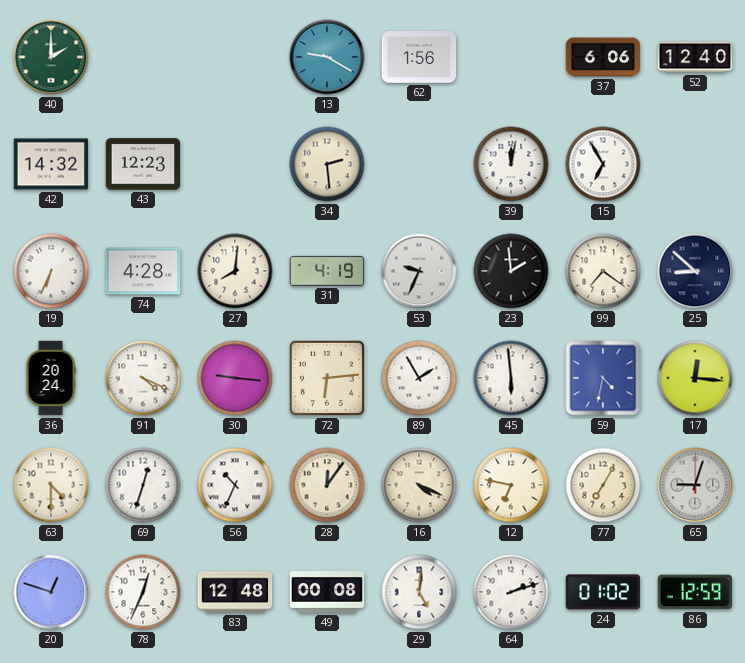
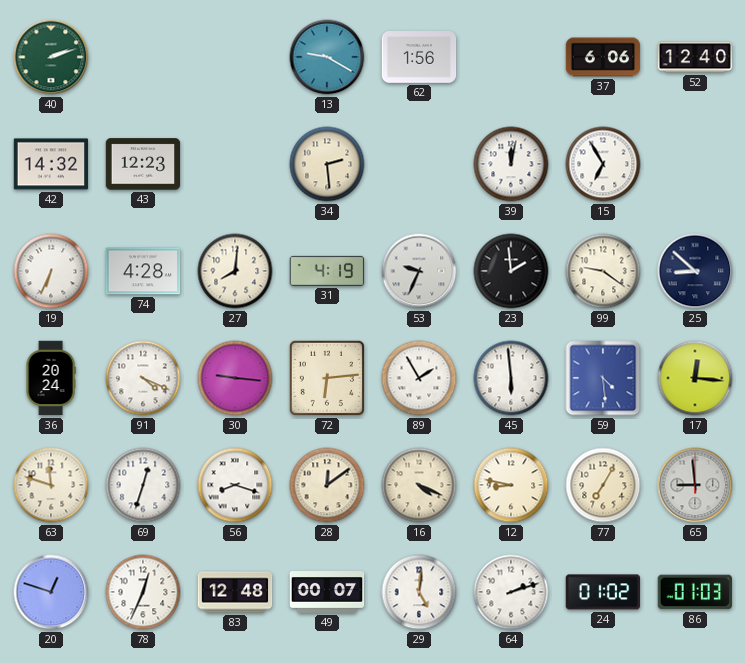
40: 2:00 -> 2:12
99: 7:21 -> 9:21
59: 4:32 -> 4:29
63: 4:30 -> 11:48
56: 10:34 -> 8:18
28: 12:06 -> 12:09
12: 6:47 -> 8:47
65: 9:03 -> 8:59
49: 00:08 -> 00:07
86: 12:59 -> 01:03
